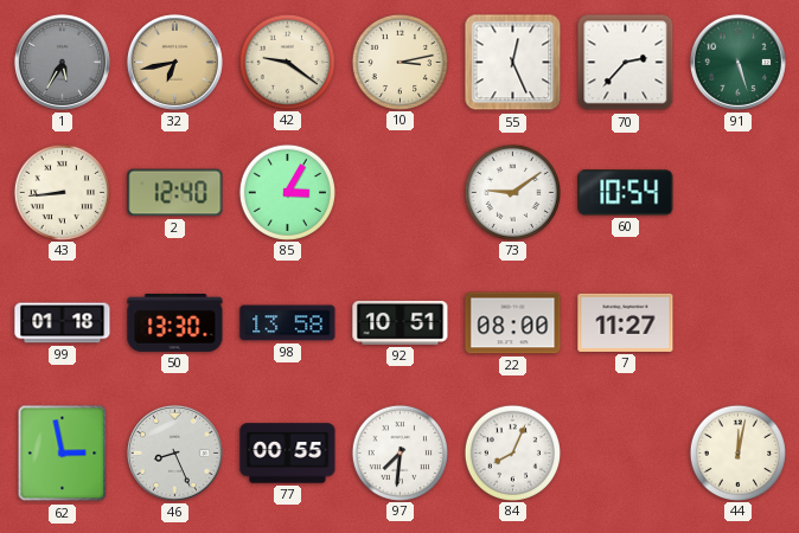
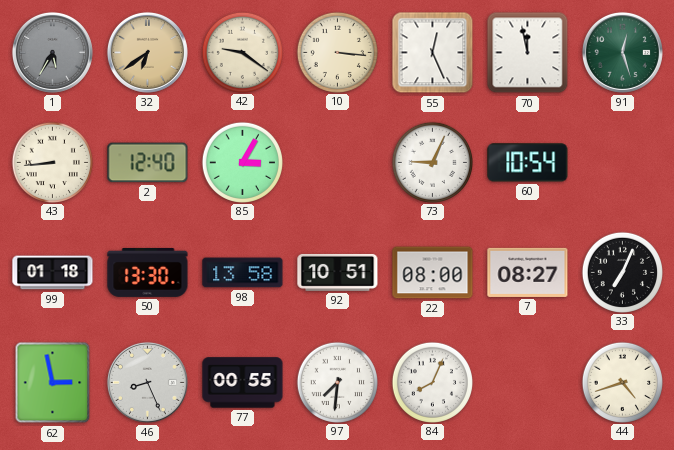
32: 6:43 -> 6:39
10: 3:13 -> 3:16
70: 2:37 -> 11:58
91: 5:27 -> 12:27
73: 9:09 -> 9:04
7: 11:27 -> 08:27
33: none -> 7:04
44: 12:02 -> 4:42
